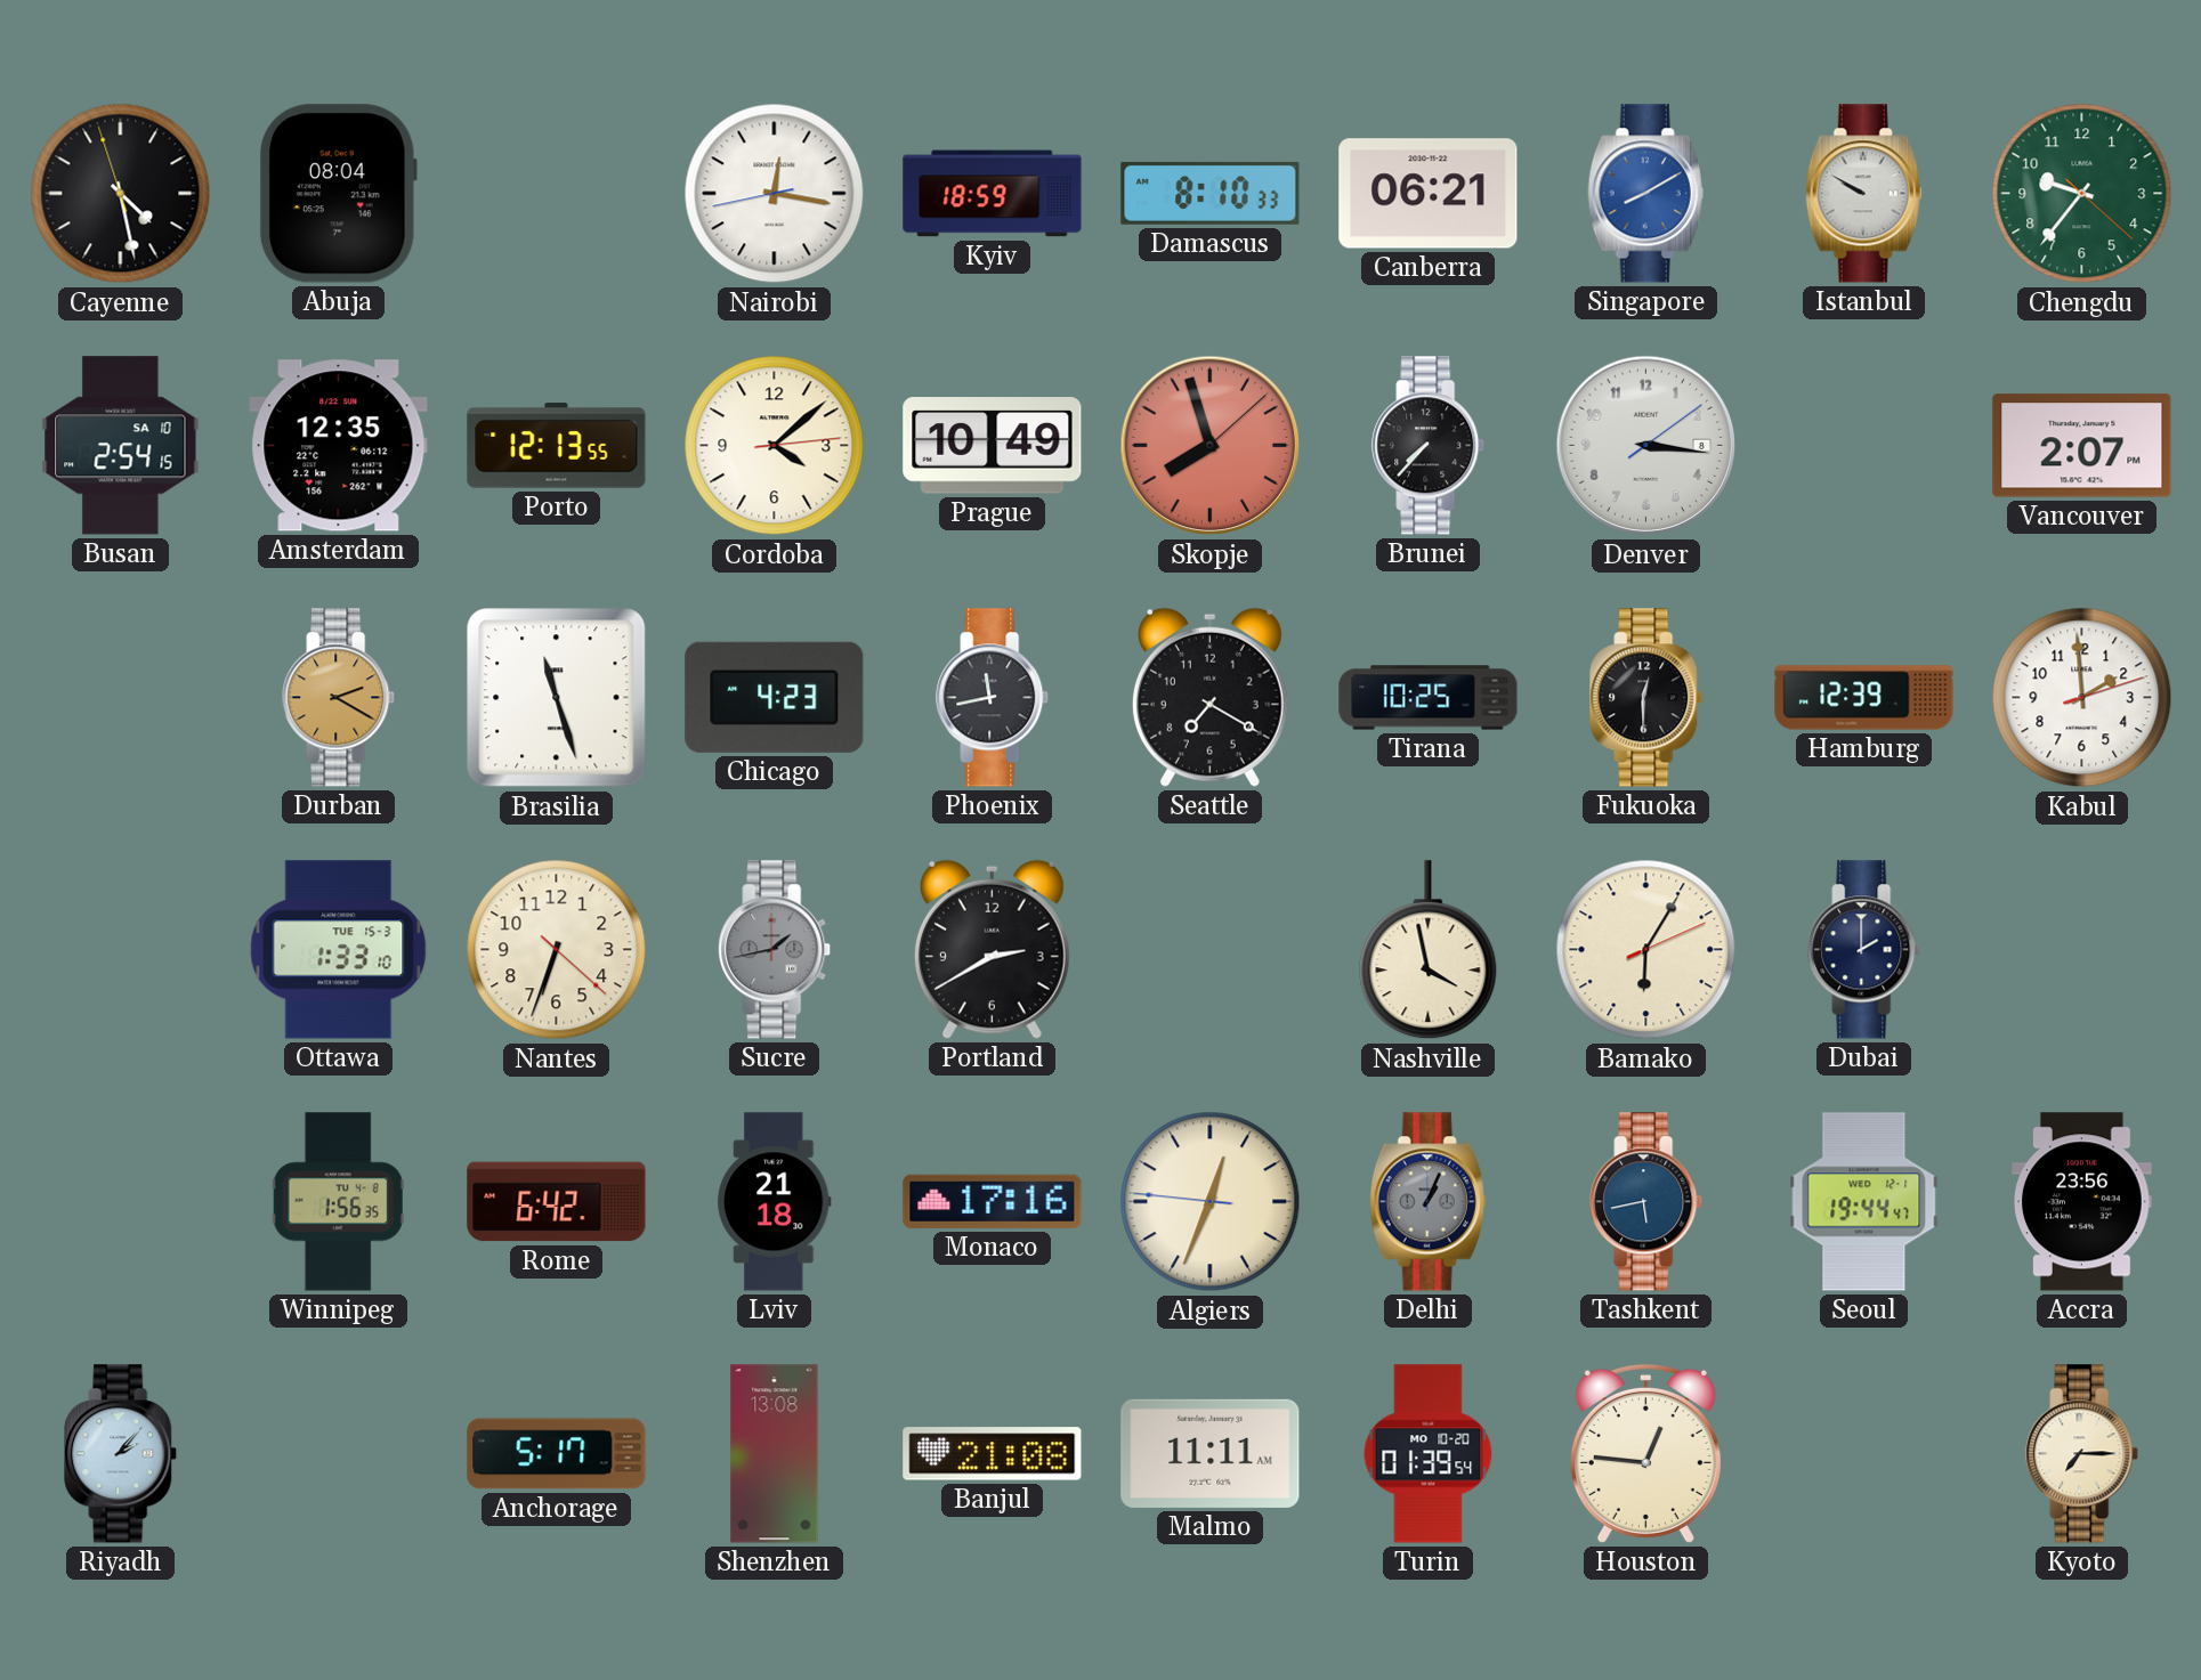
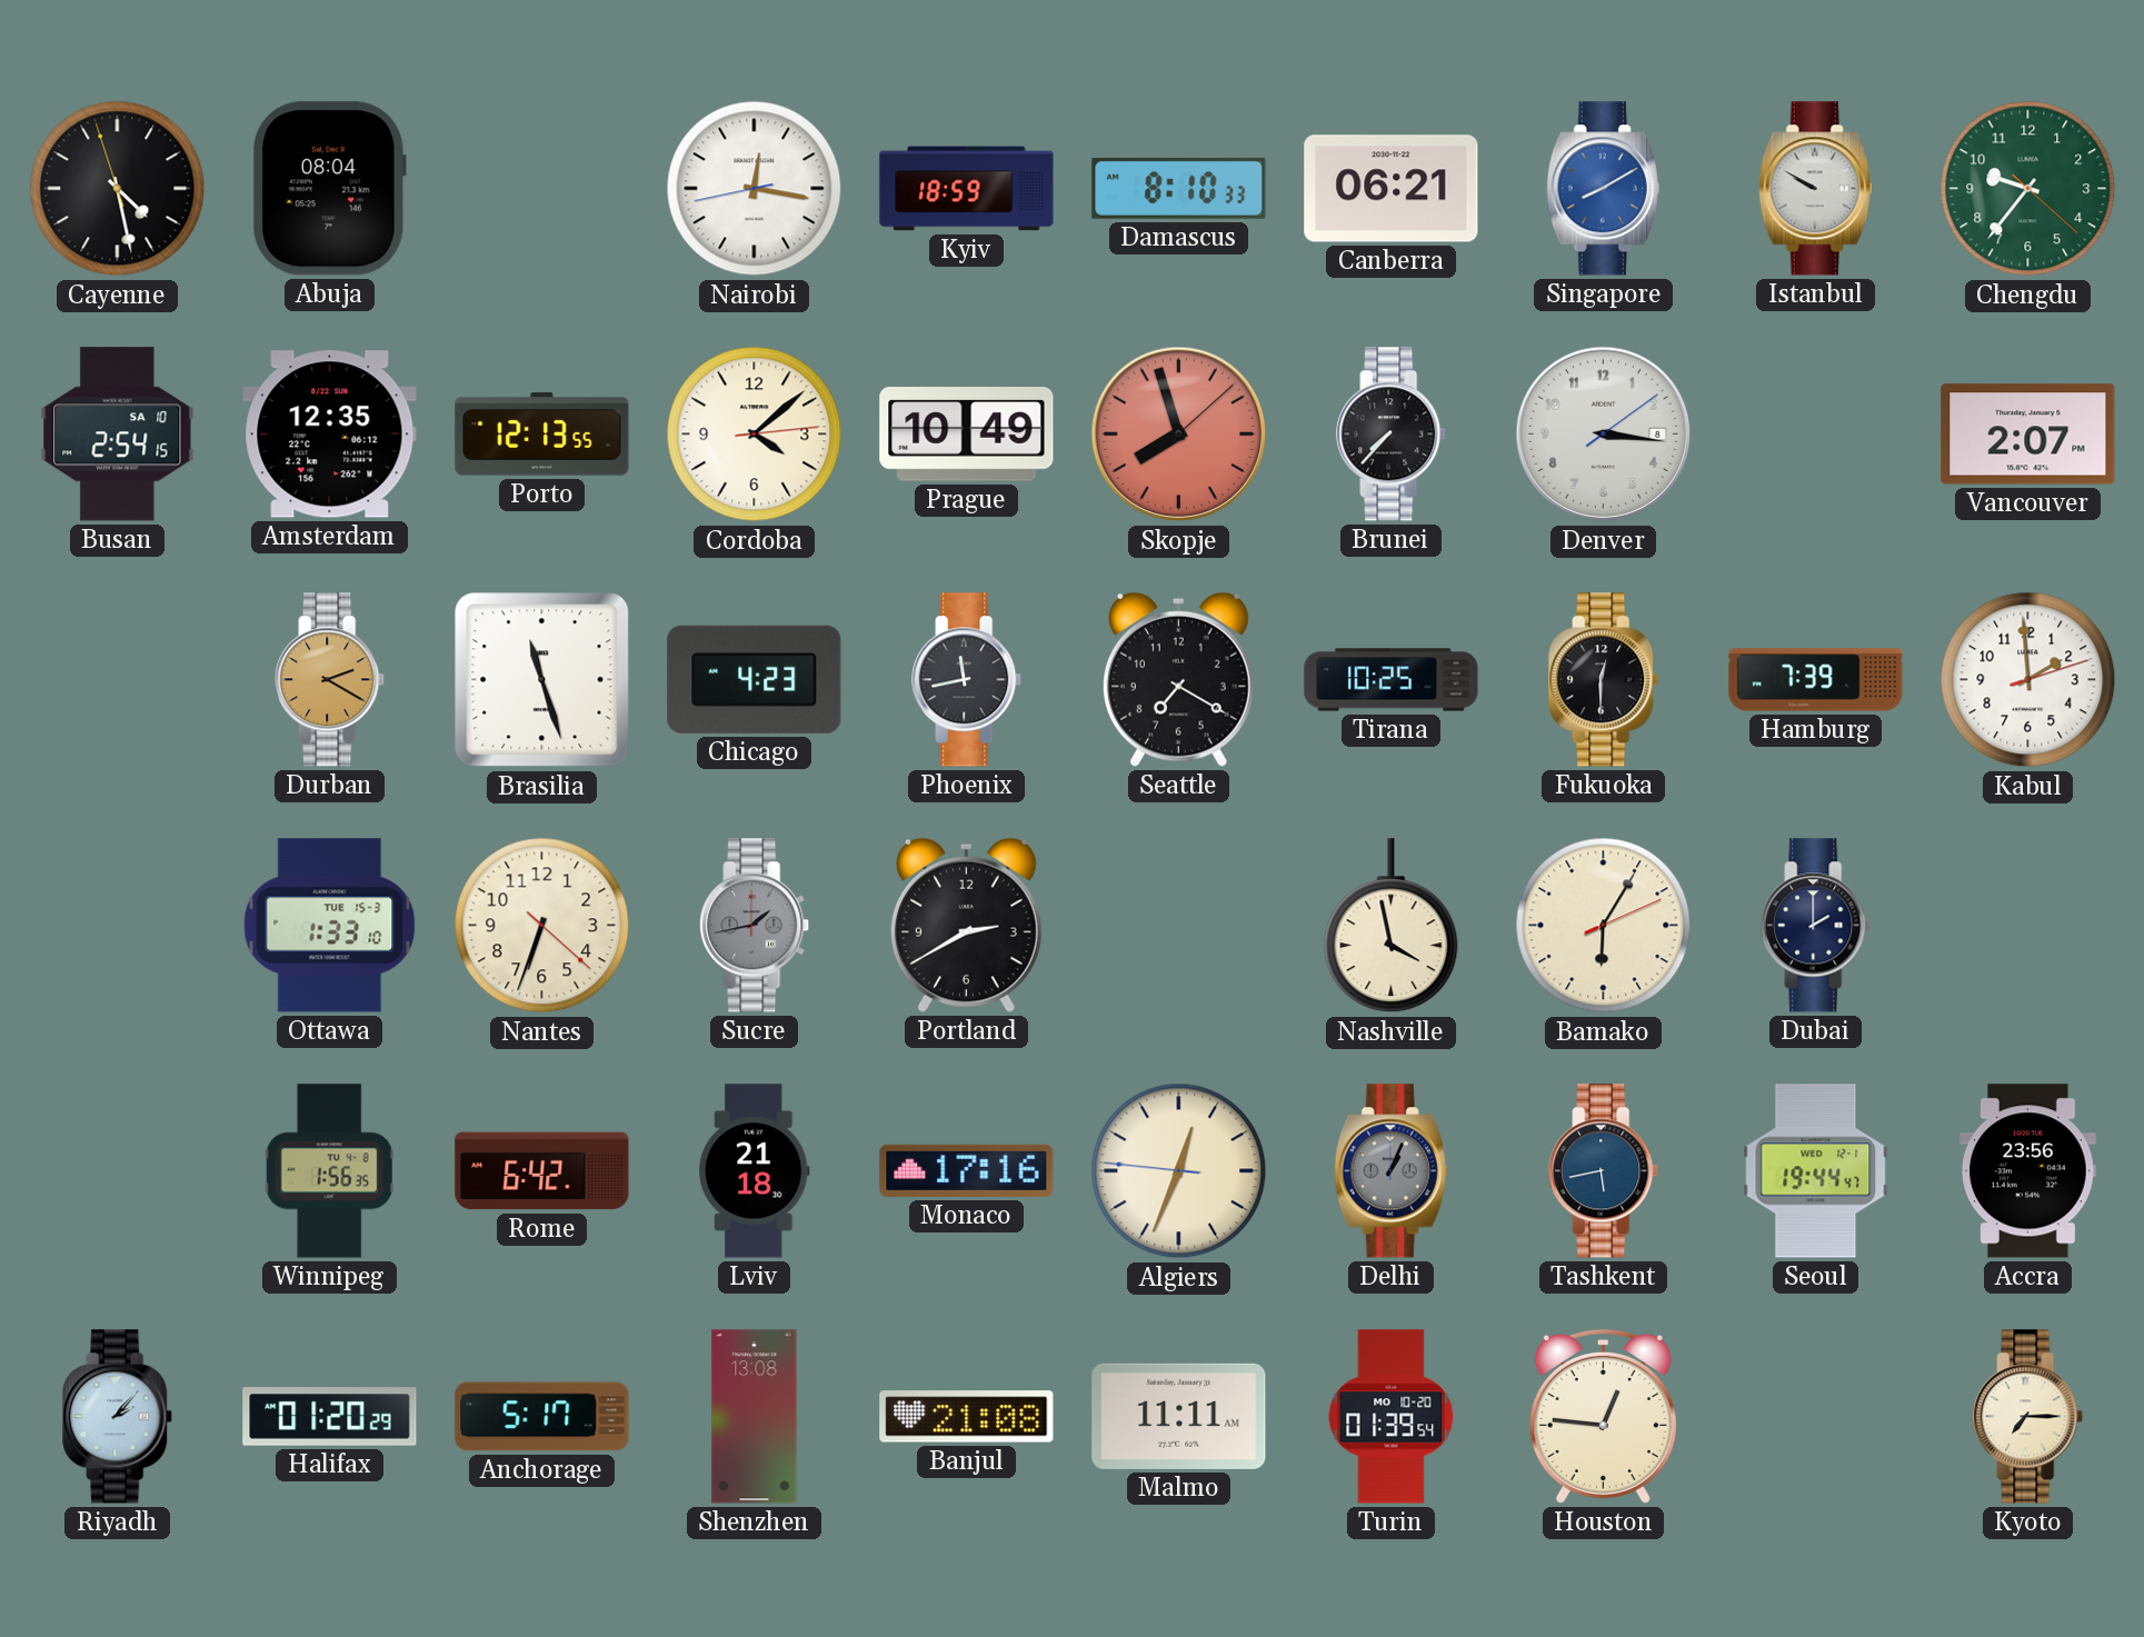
Hamburg: 12:39 -> 7:39
Halifax: none -> 01:20
